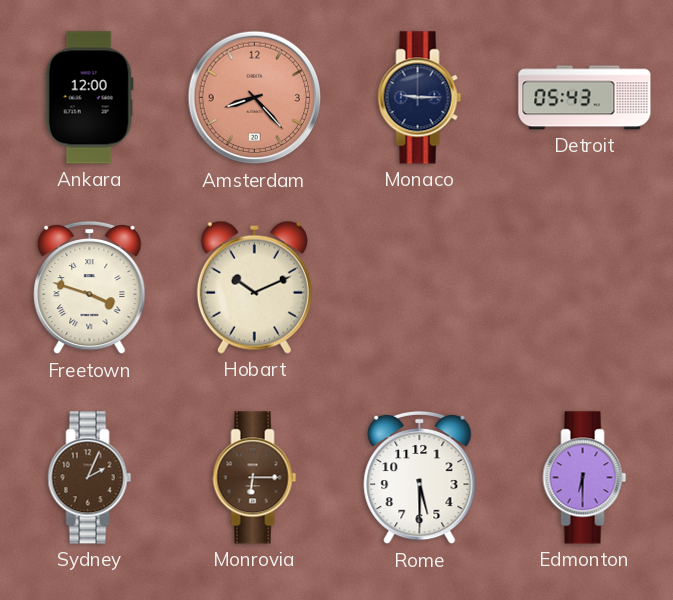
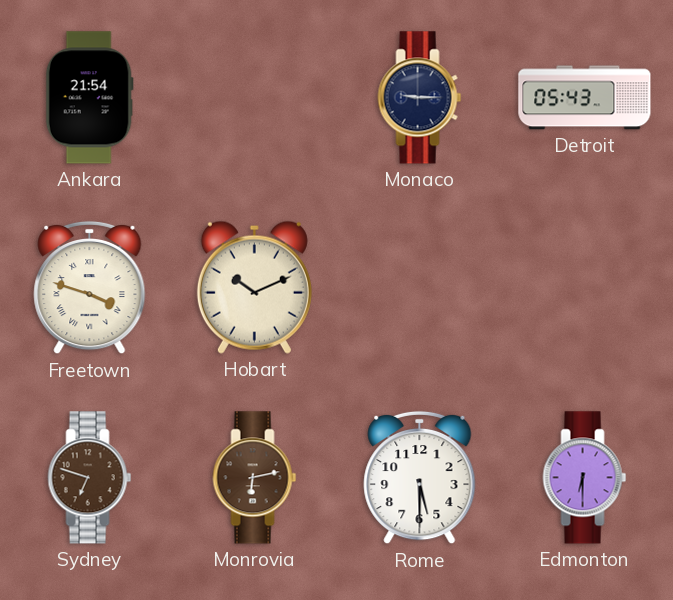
Ankara: 12:00 -> 21:54
Amsterdam: 8:23 -> none
Sydney: 2:04 -> 6:48
Monrovia: 6:15 -> 6:13
